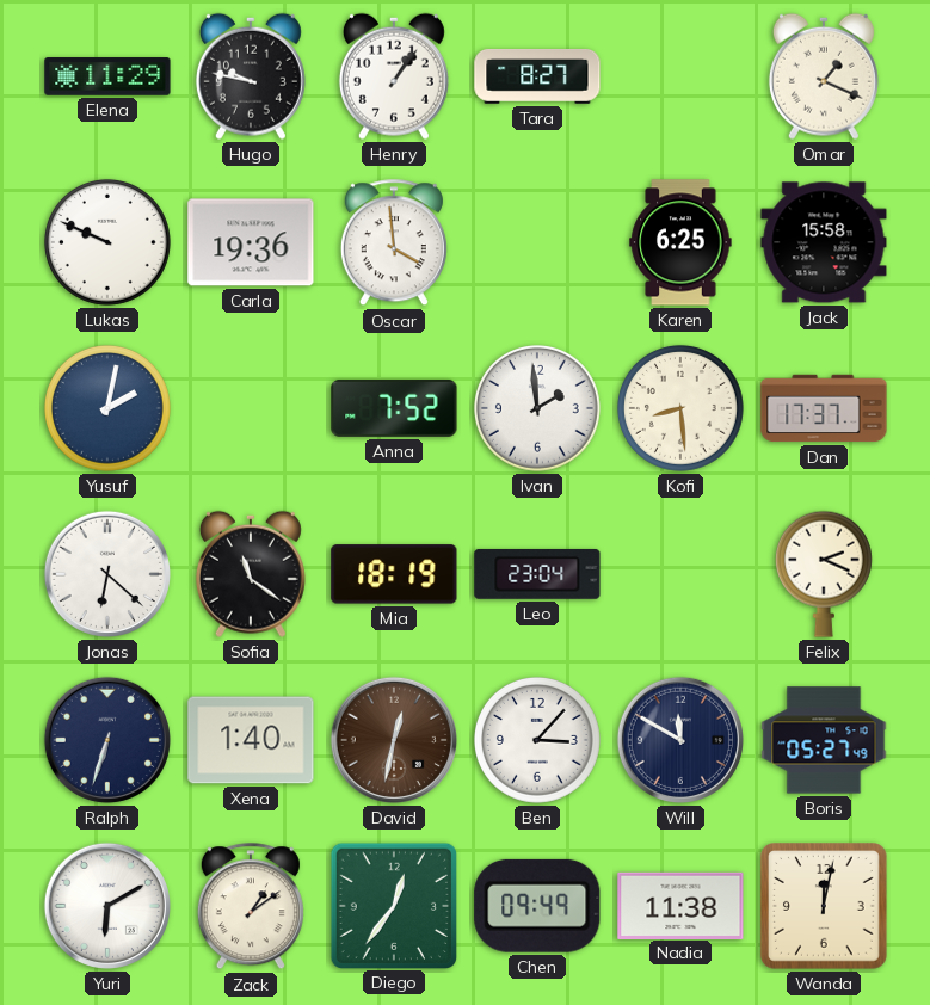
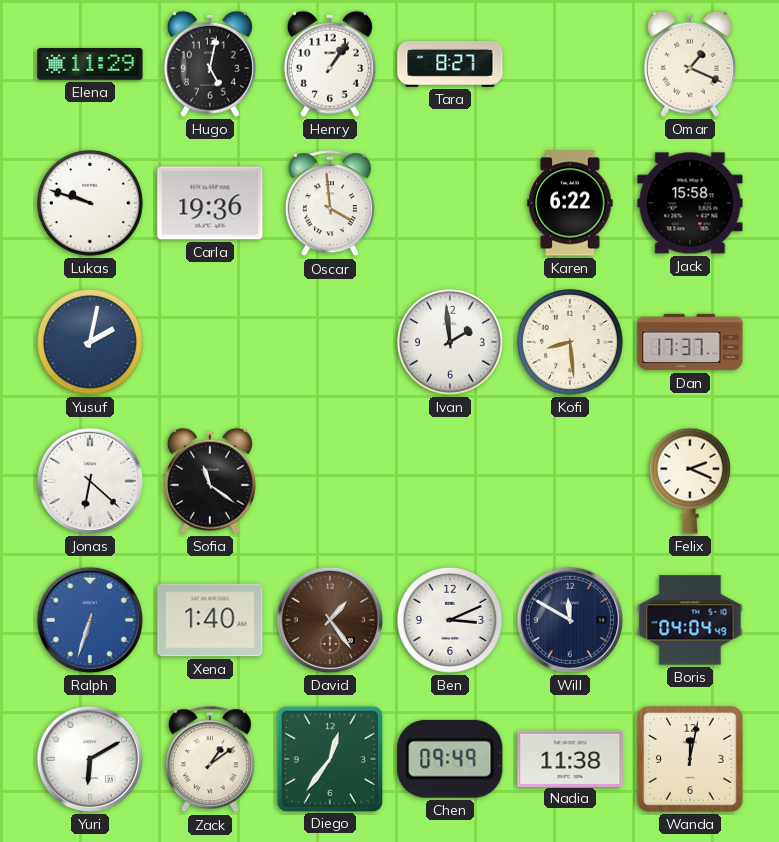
Hugo: 9:47 -> 5:02
Lukas: 9:49 -> 9:48
Karen: 6:25 -> 6:22
Anna: 7:52 -> none
Mia: 18:19 -> none
Leo: 23:04 -> none
Ralph dial: navy -> blue
David: 12:32 -> 1:24
Ben: 3:07 -> 3:11
Boris: 05:27 -> 04:04
